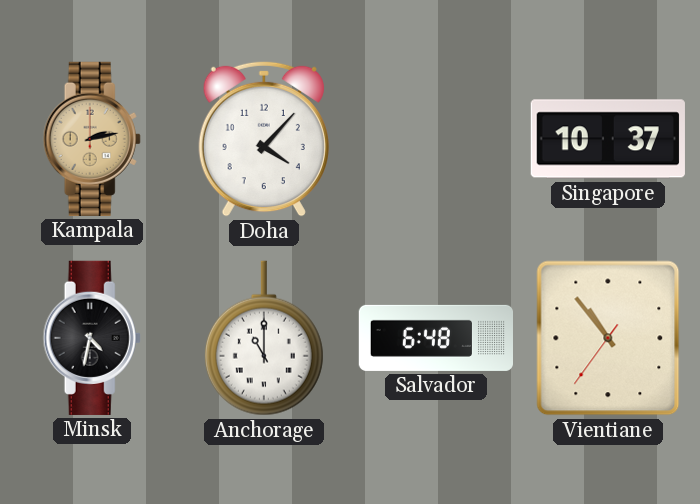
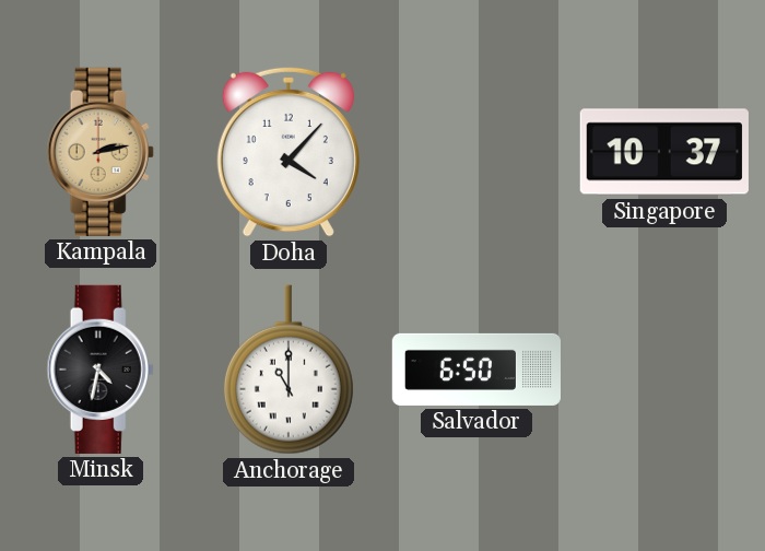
Salvador: 6:48 -> 6:50
Vientiane: 10:53 -> none
